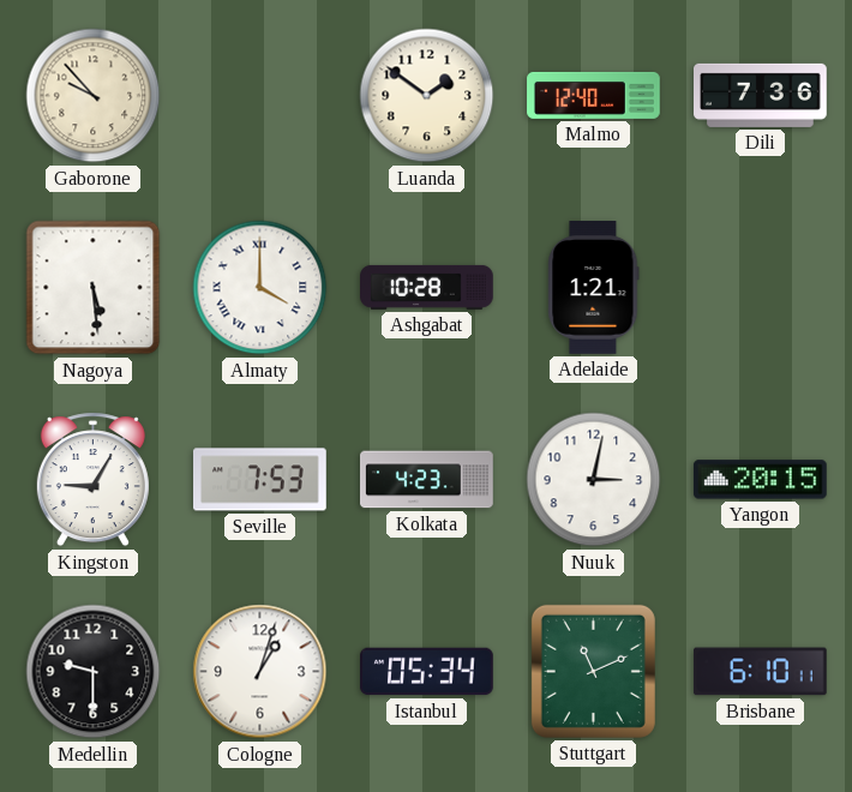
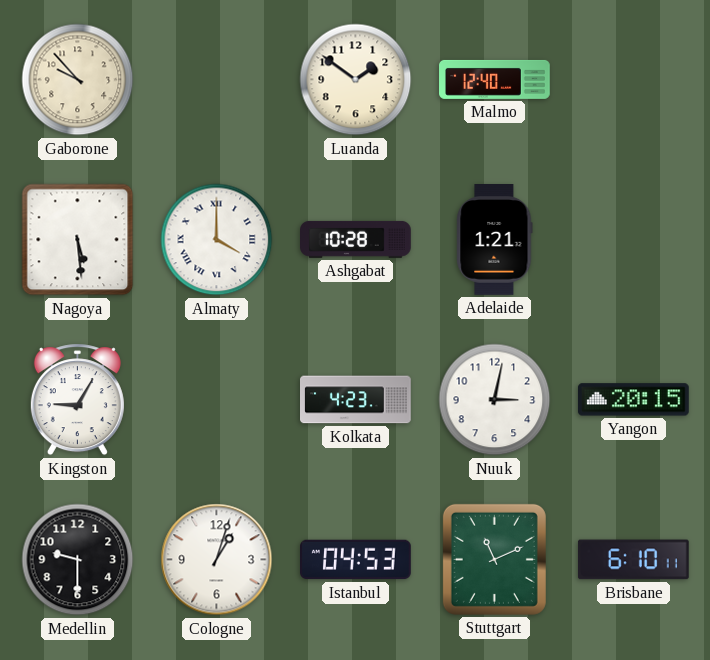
Dili: 7:36 -> none
Seville: 7:53 -> none
Istanbul: 05:34 -> 04:53
